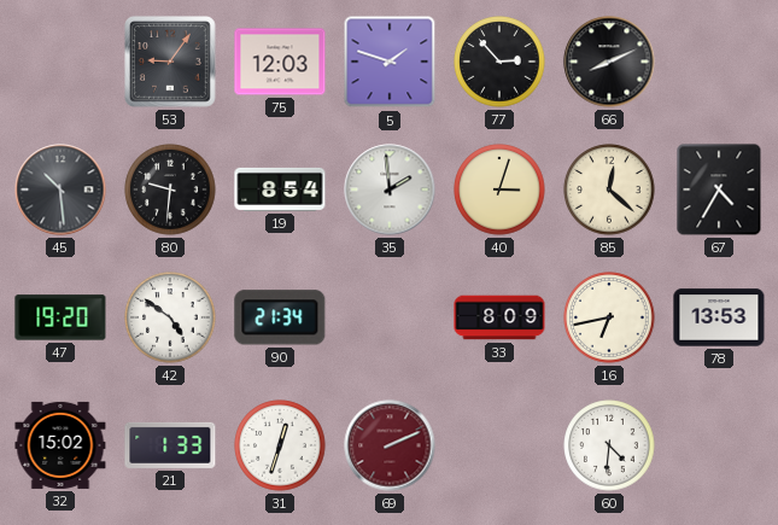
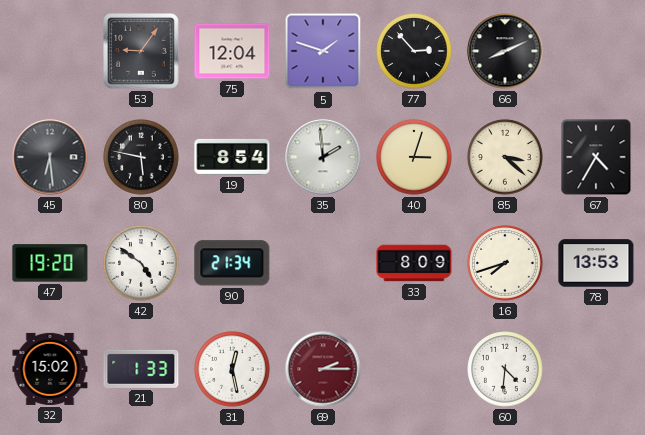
75: 12:03 -> 12:04
45: 10:29 -> 6:29
80: 9:31 -> 5:47
85: 12:22 -> 3:22
16: 6:43 -> 7:42
31: 12:33 -> 12:28
69: 2:11 -> 2:15
